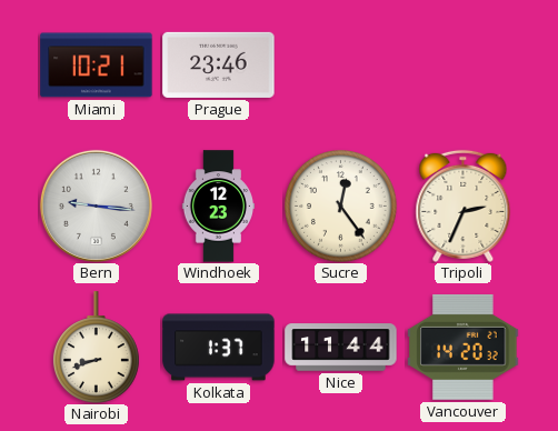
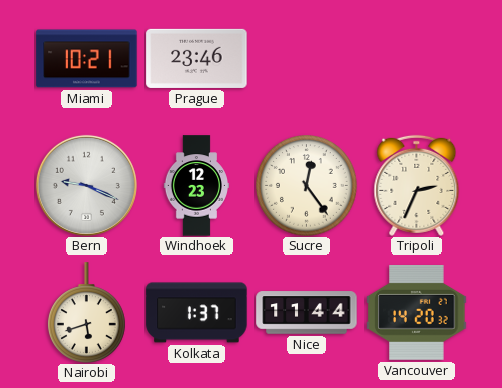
Bern: 9:16 -> 9:19
Nairobi: 8:42 -> 5:42
